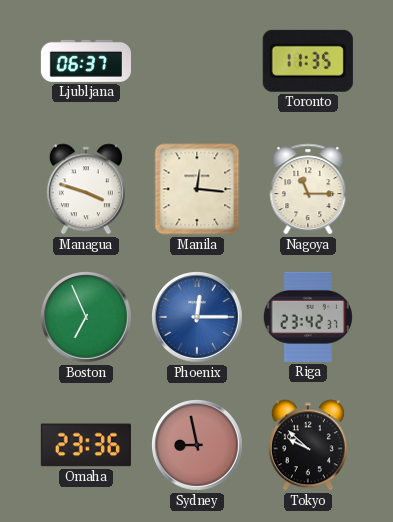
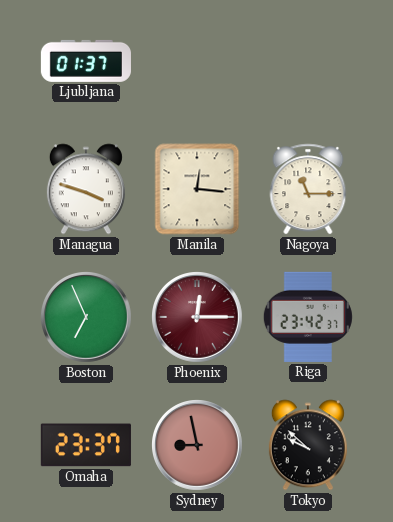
Ljubljana: 06:37 -> 01:37
Toronto: 11:35 -> none
Phoenix dial: blue -> burgundy
Omaha: 23:36 -> 23:37
